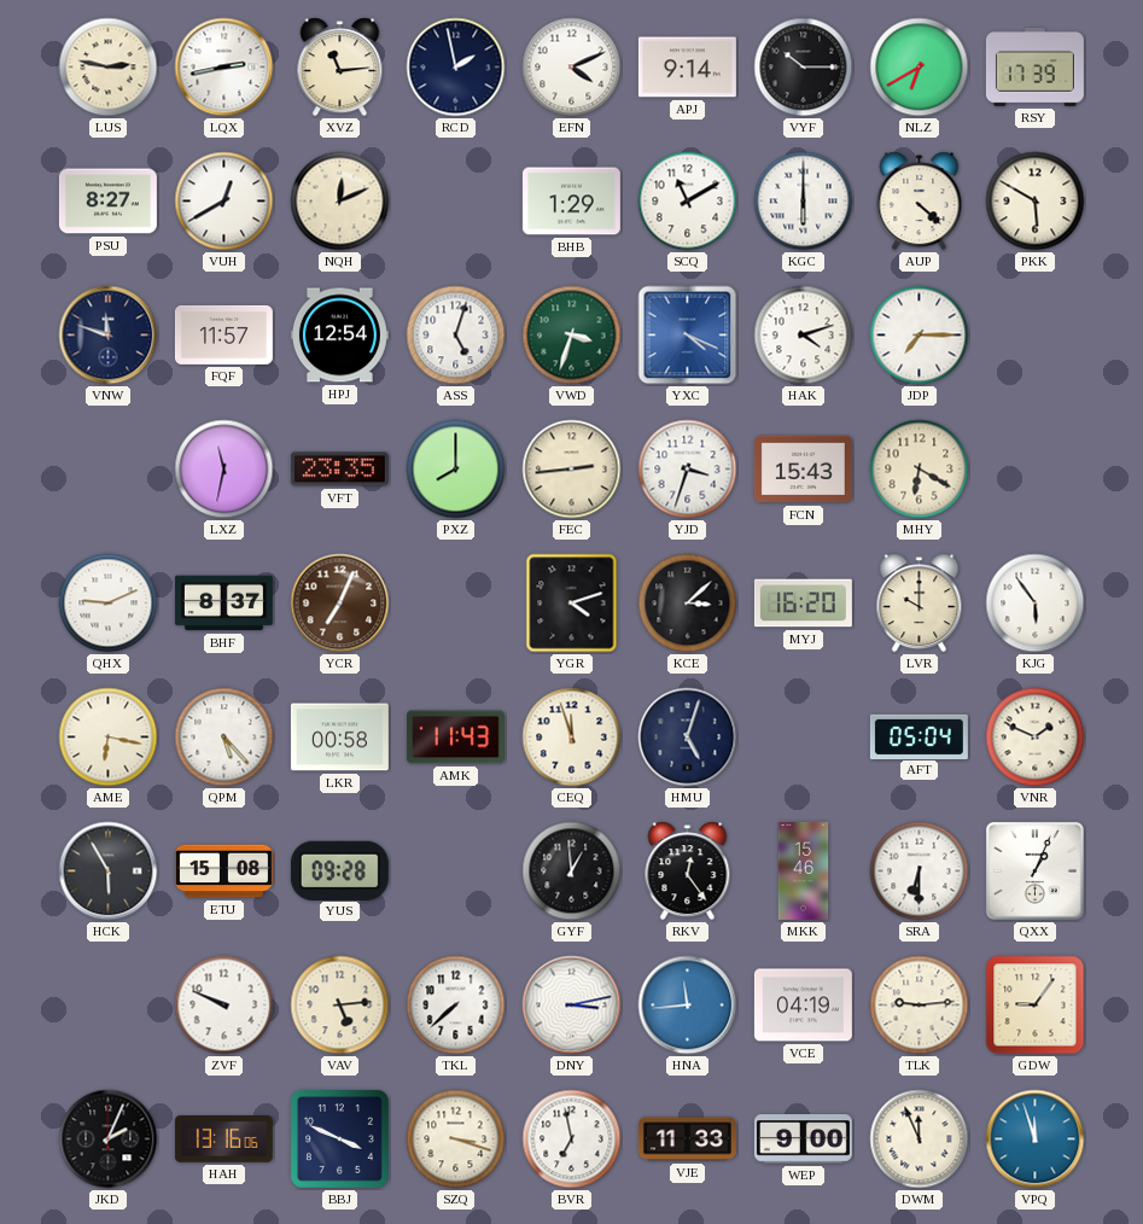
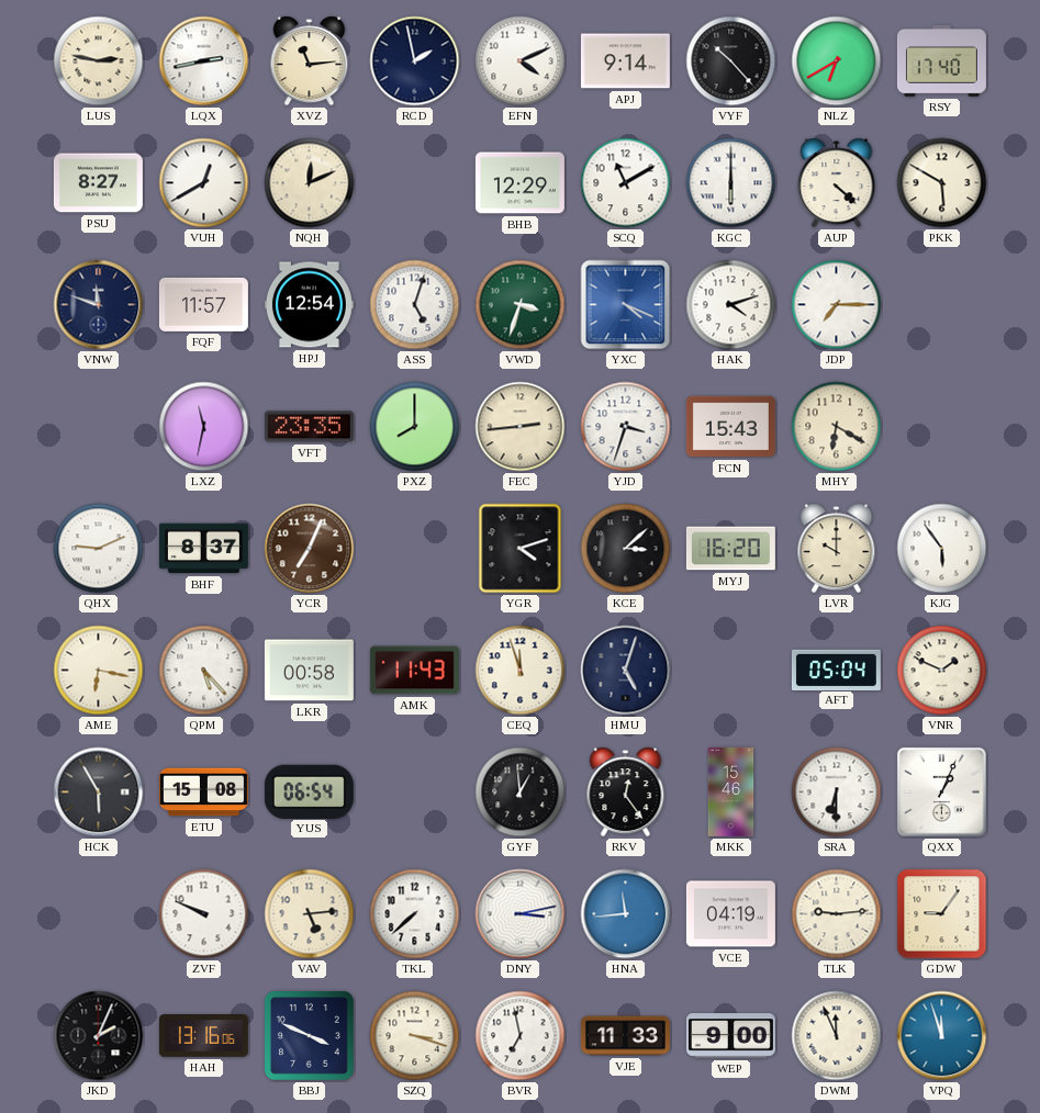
VYF: 10:15 -> 10:23
RSY: 17:39 -> 17:40
BHB: 1:29 -> 12:29
YUS: 09:28 -> 06:54
